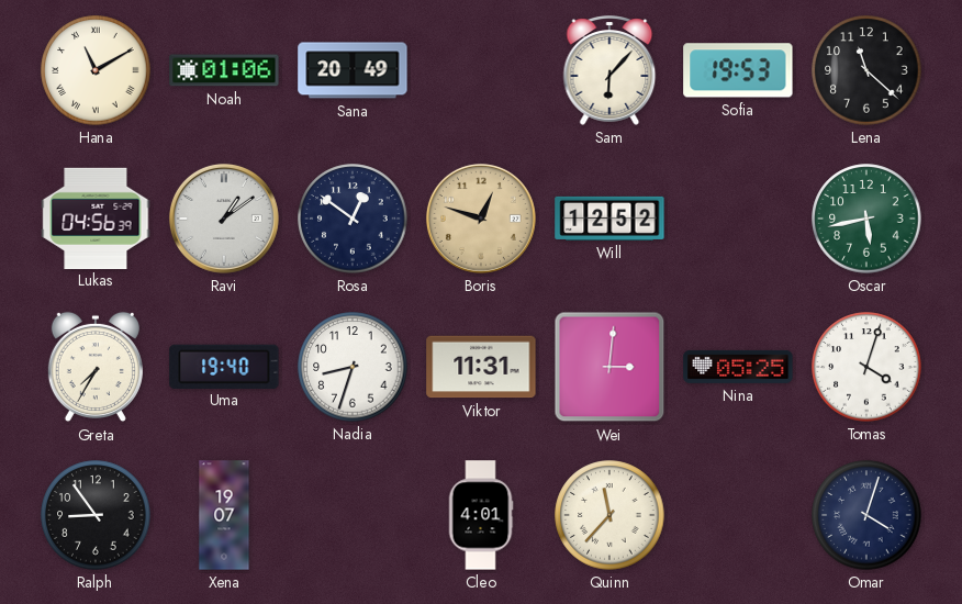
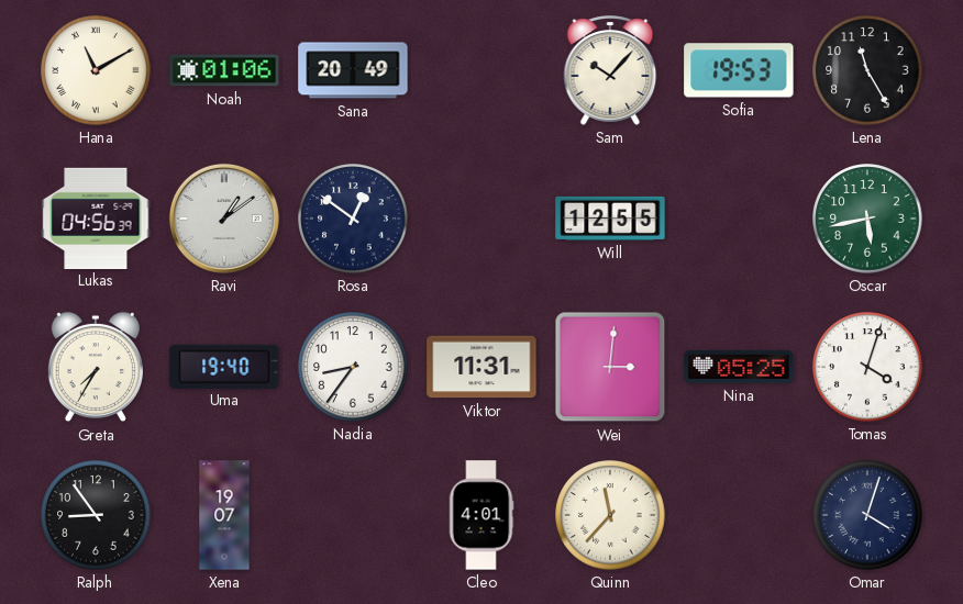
Sam: 6:07 -> 10:07
Lena: 11:22 -> 11:25
Boris: 12:48 -> none
Will: 12:52 -> 12:55
Nadia: 8:33 -> 8:36
